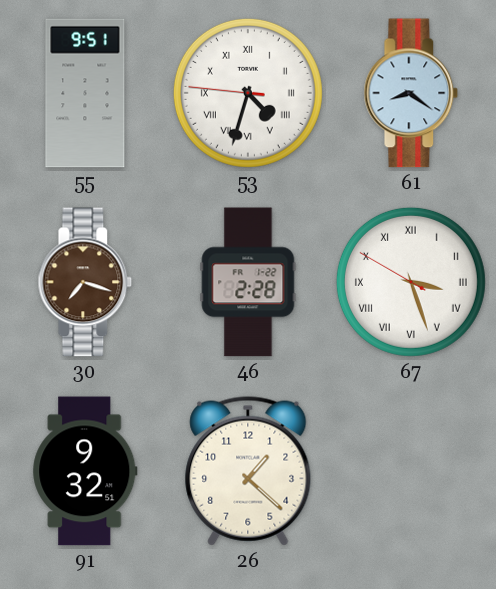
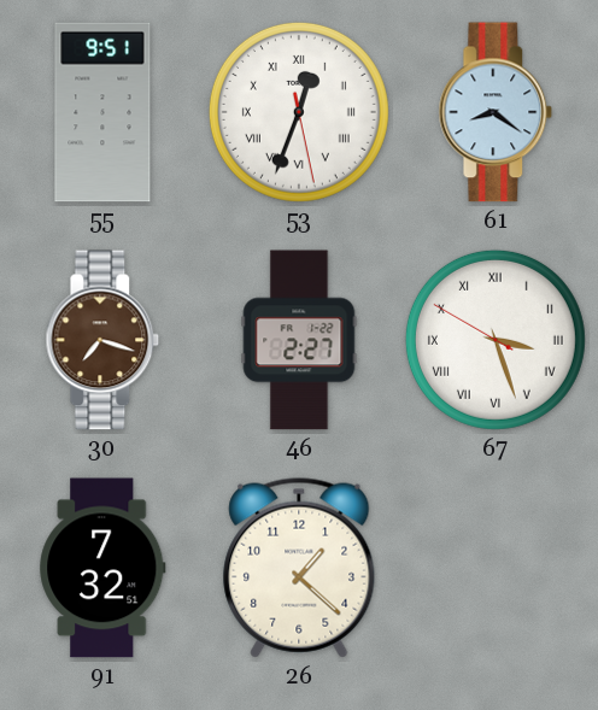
53: 4:32 -> 12:33
46: 2:28 -> 2:27
91: 9:32 -> 7:32
